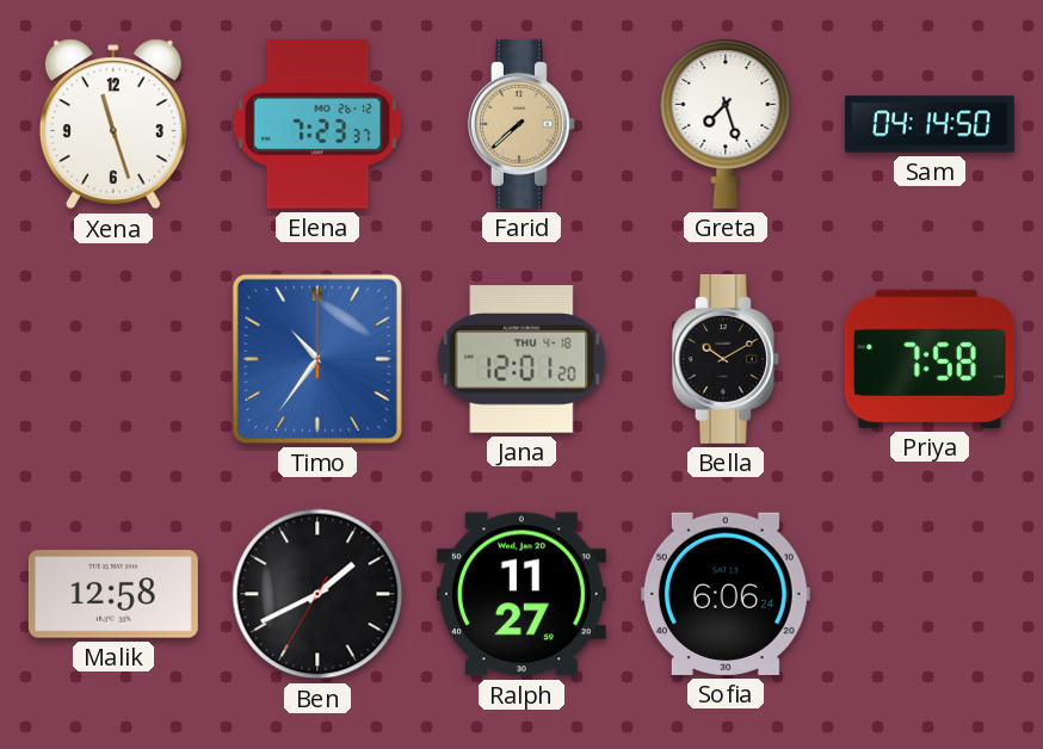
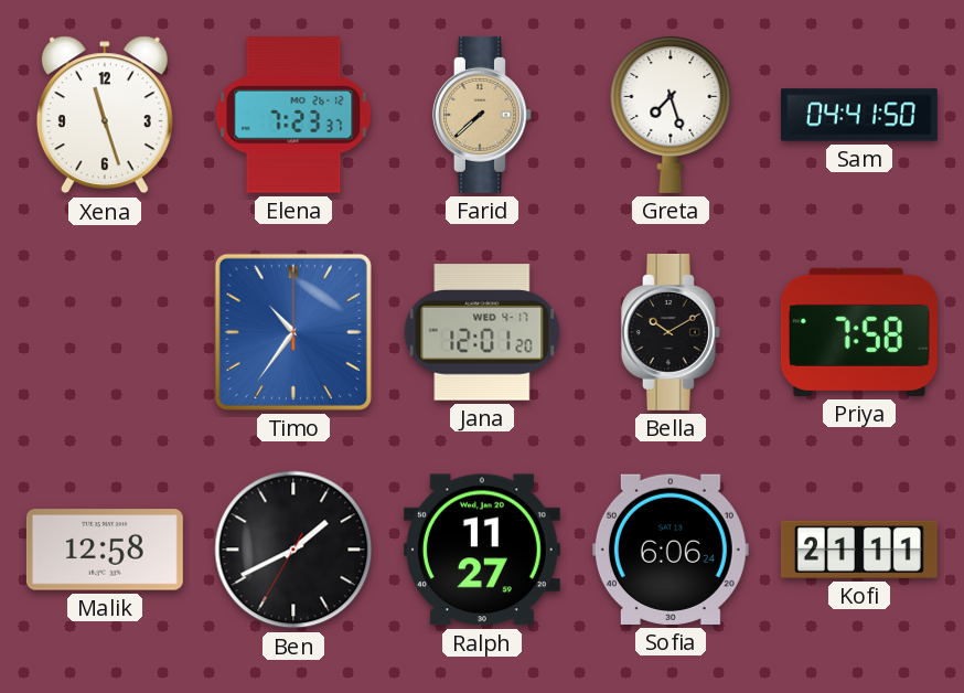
Sam: 04:14 -> 04:41
Jana date: THU 4-18 -> WED 4-17
Kofi: none -> 21:11
